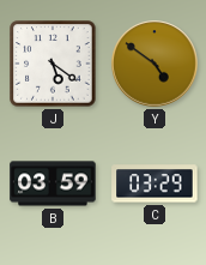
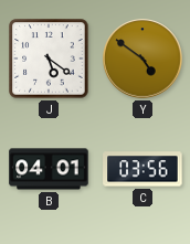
B: 03:59 -> 04:01
C: 03:29 -> 03:56
